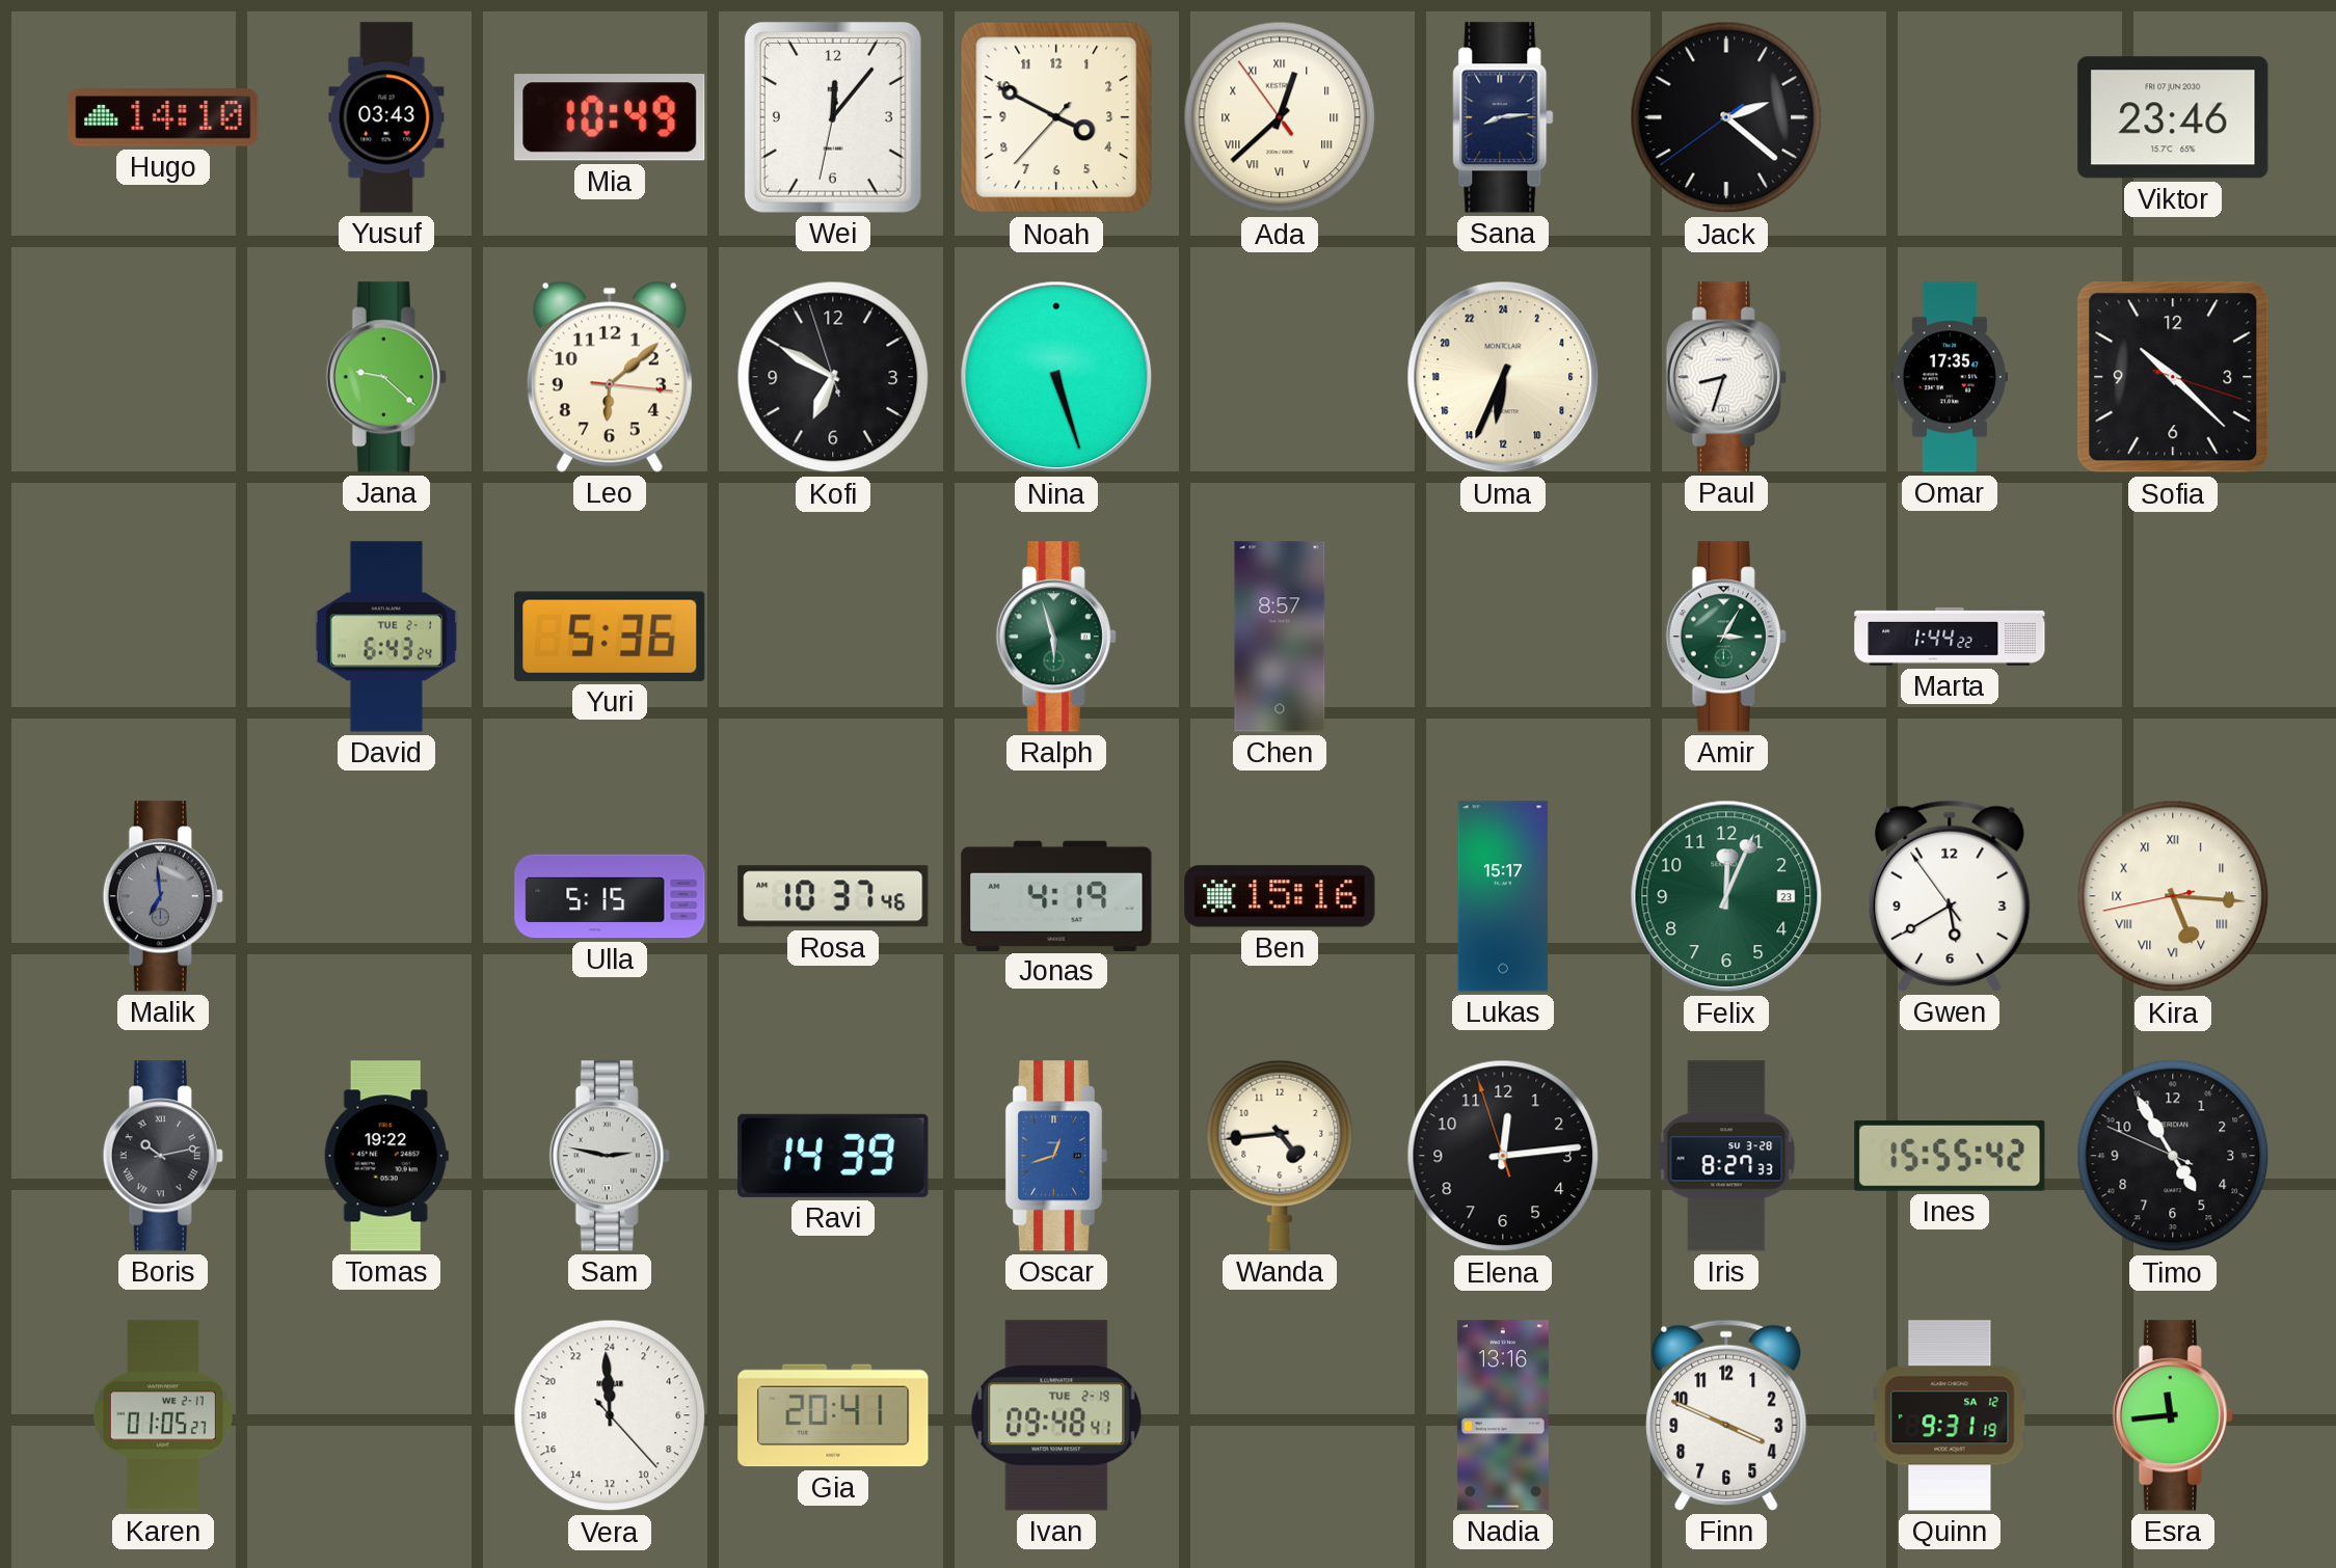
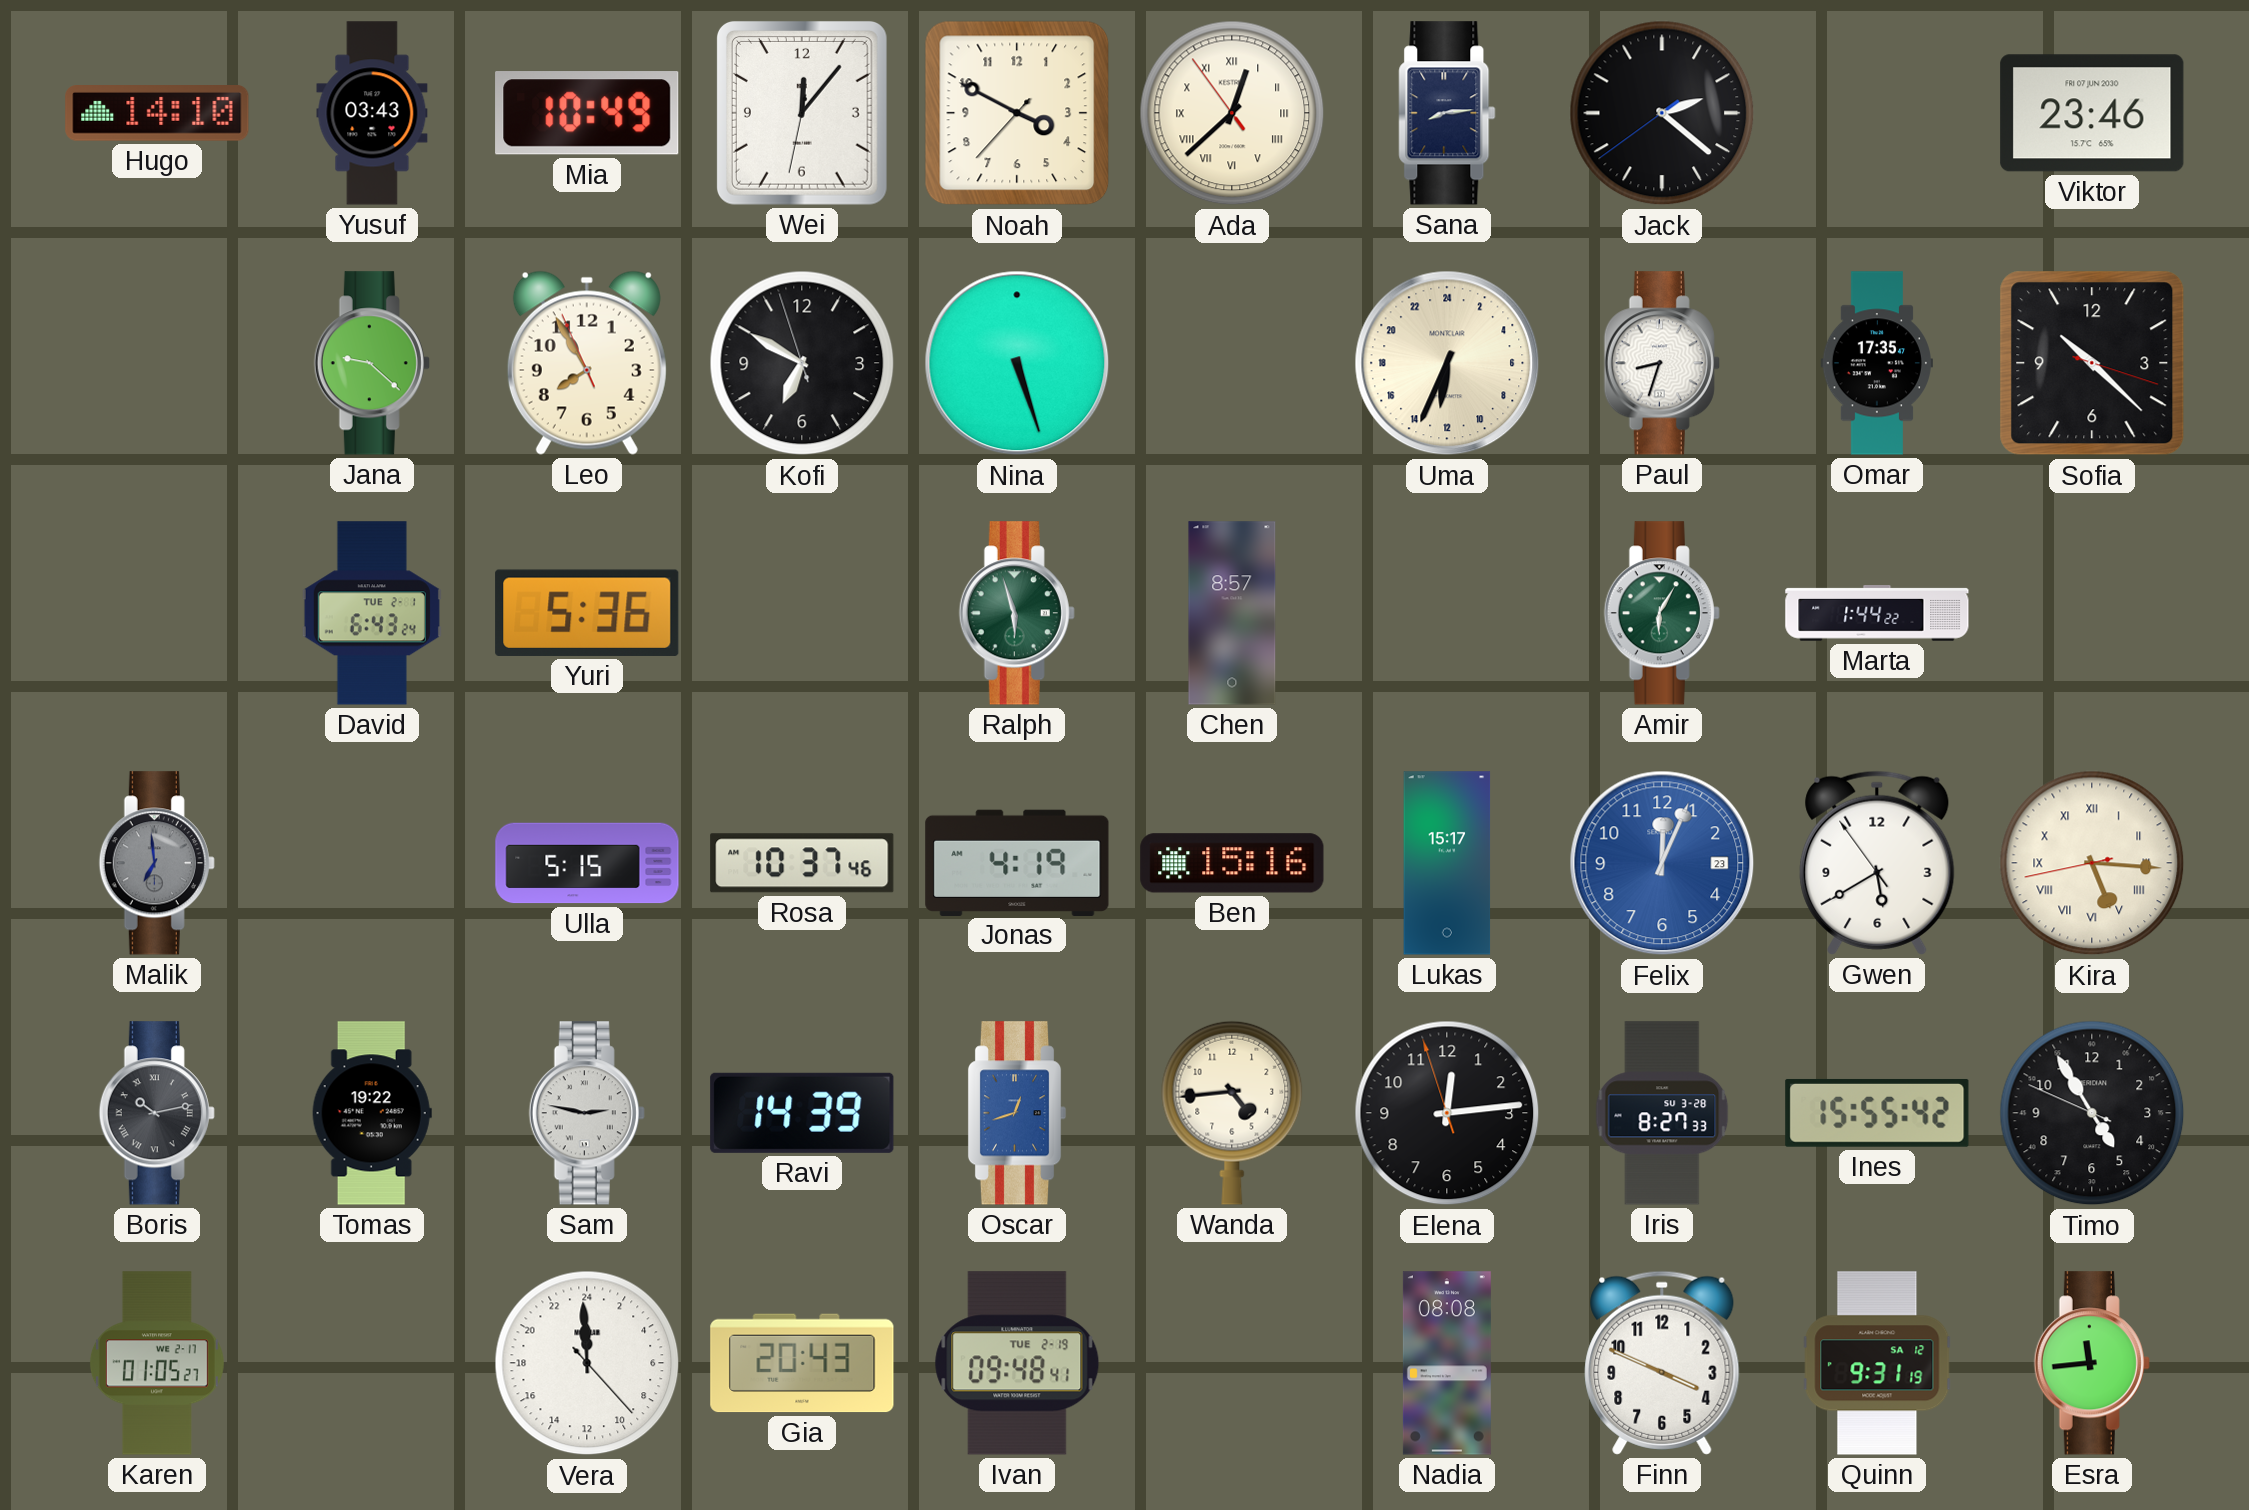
Leo: 6:08 -> 7:54
Amir: 3:05 -> 6:05
Felix dial: green -> blue
Gia: 20:41 -> 20:43
Nadia: 13:16 -> 08:08
